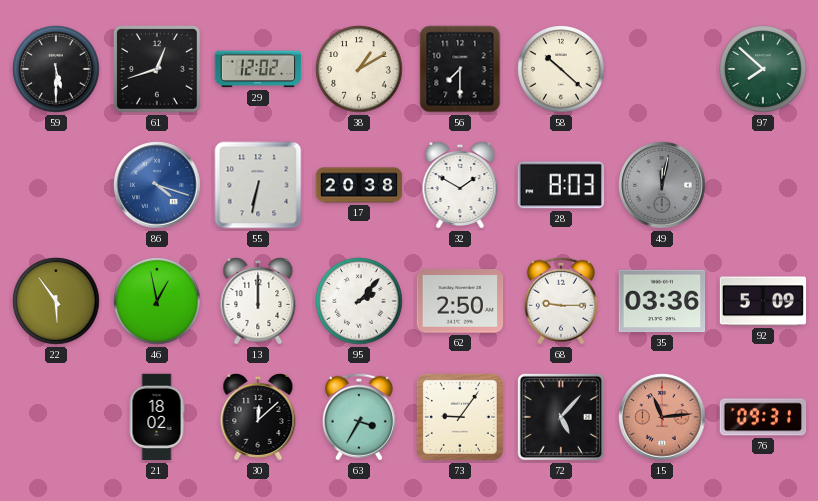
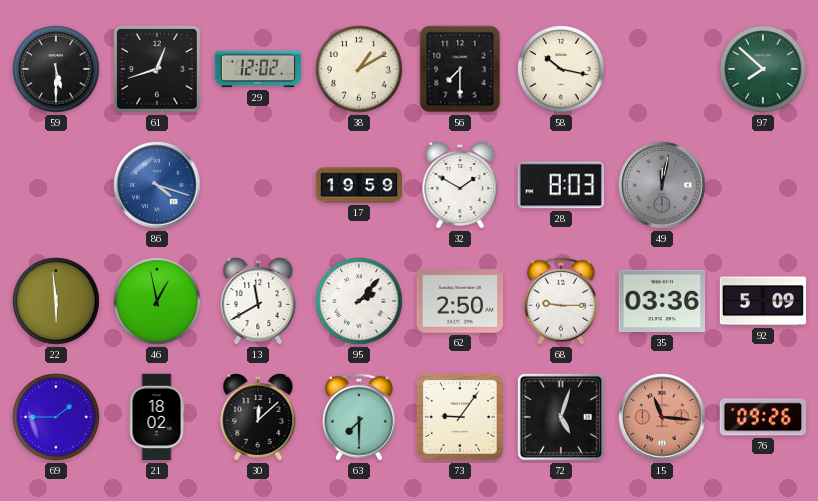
58: 10:22 -> 10:17
55: 6:32 -> none
17: 20:38 -> 19:59
22: 5:54 -> 5:59
13: 12:00 -> 11:40
69: none -> 1:45
63: 3:35 -> 7:30
72: 5:07 -> 5:03
15: 11:14 -> 11:16
76: 09:31 -> 09:26
